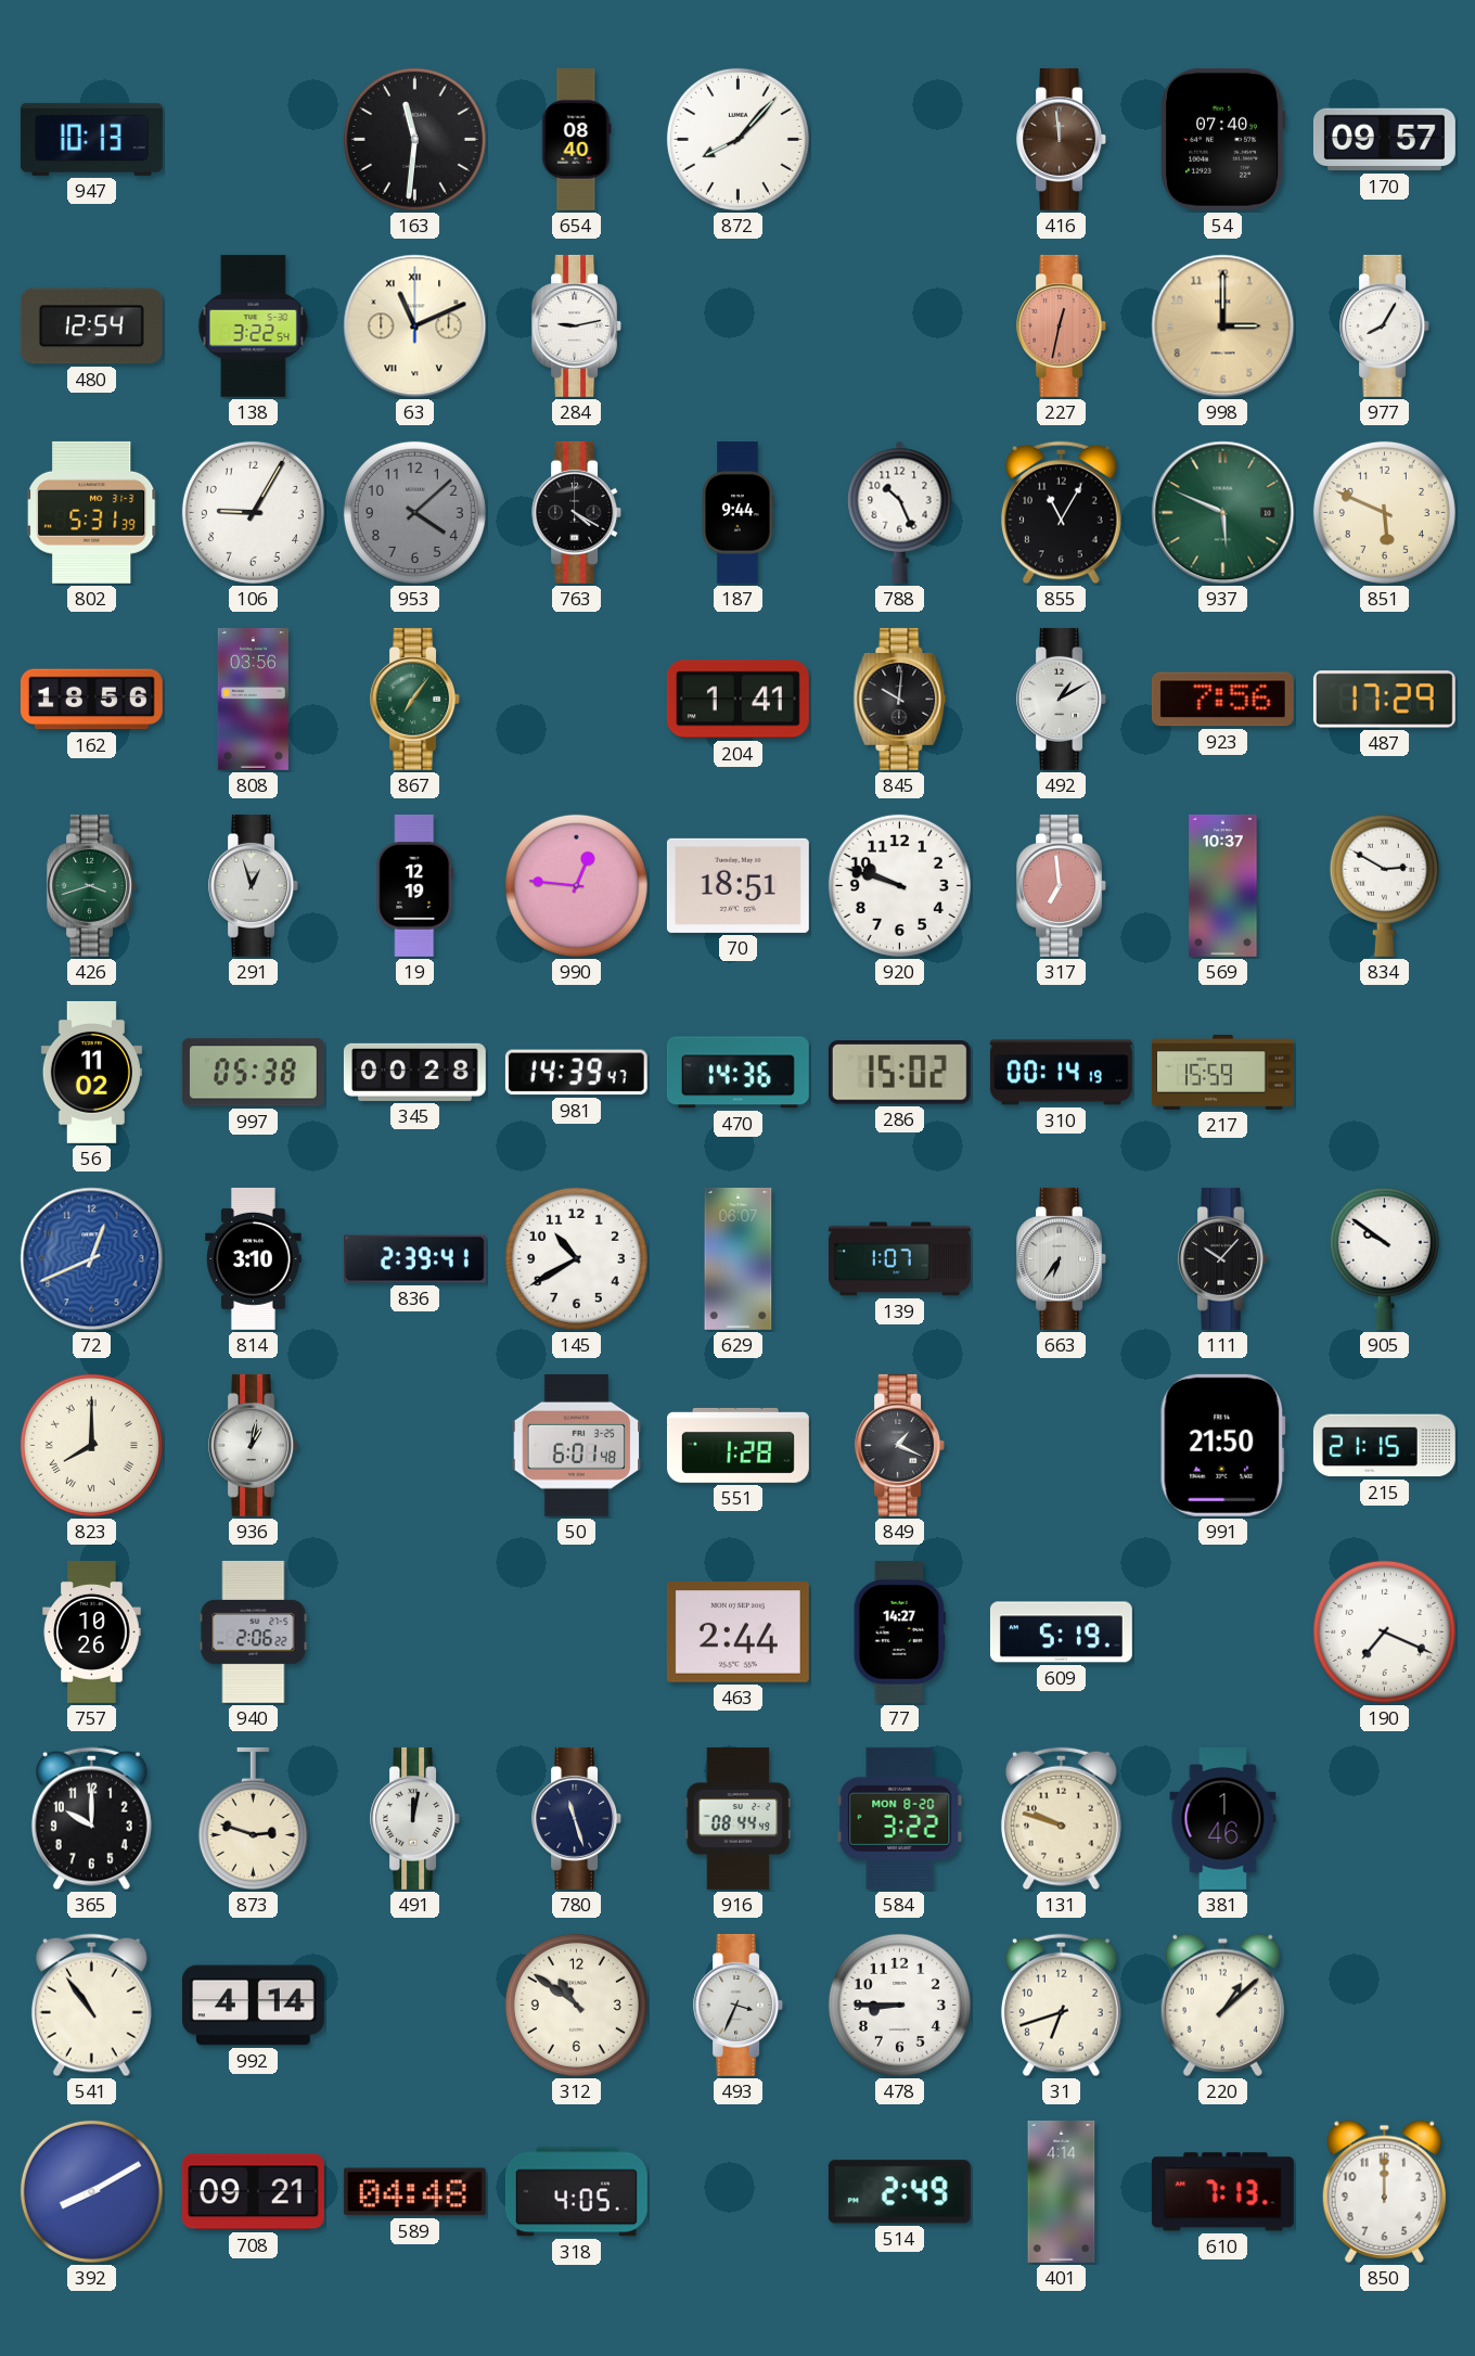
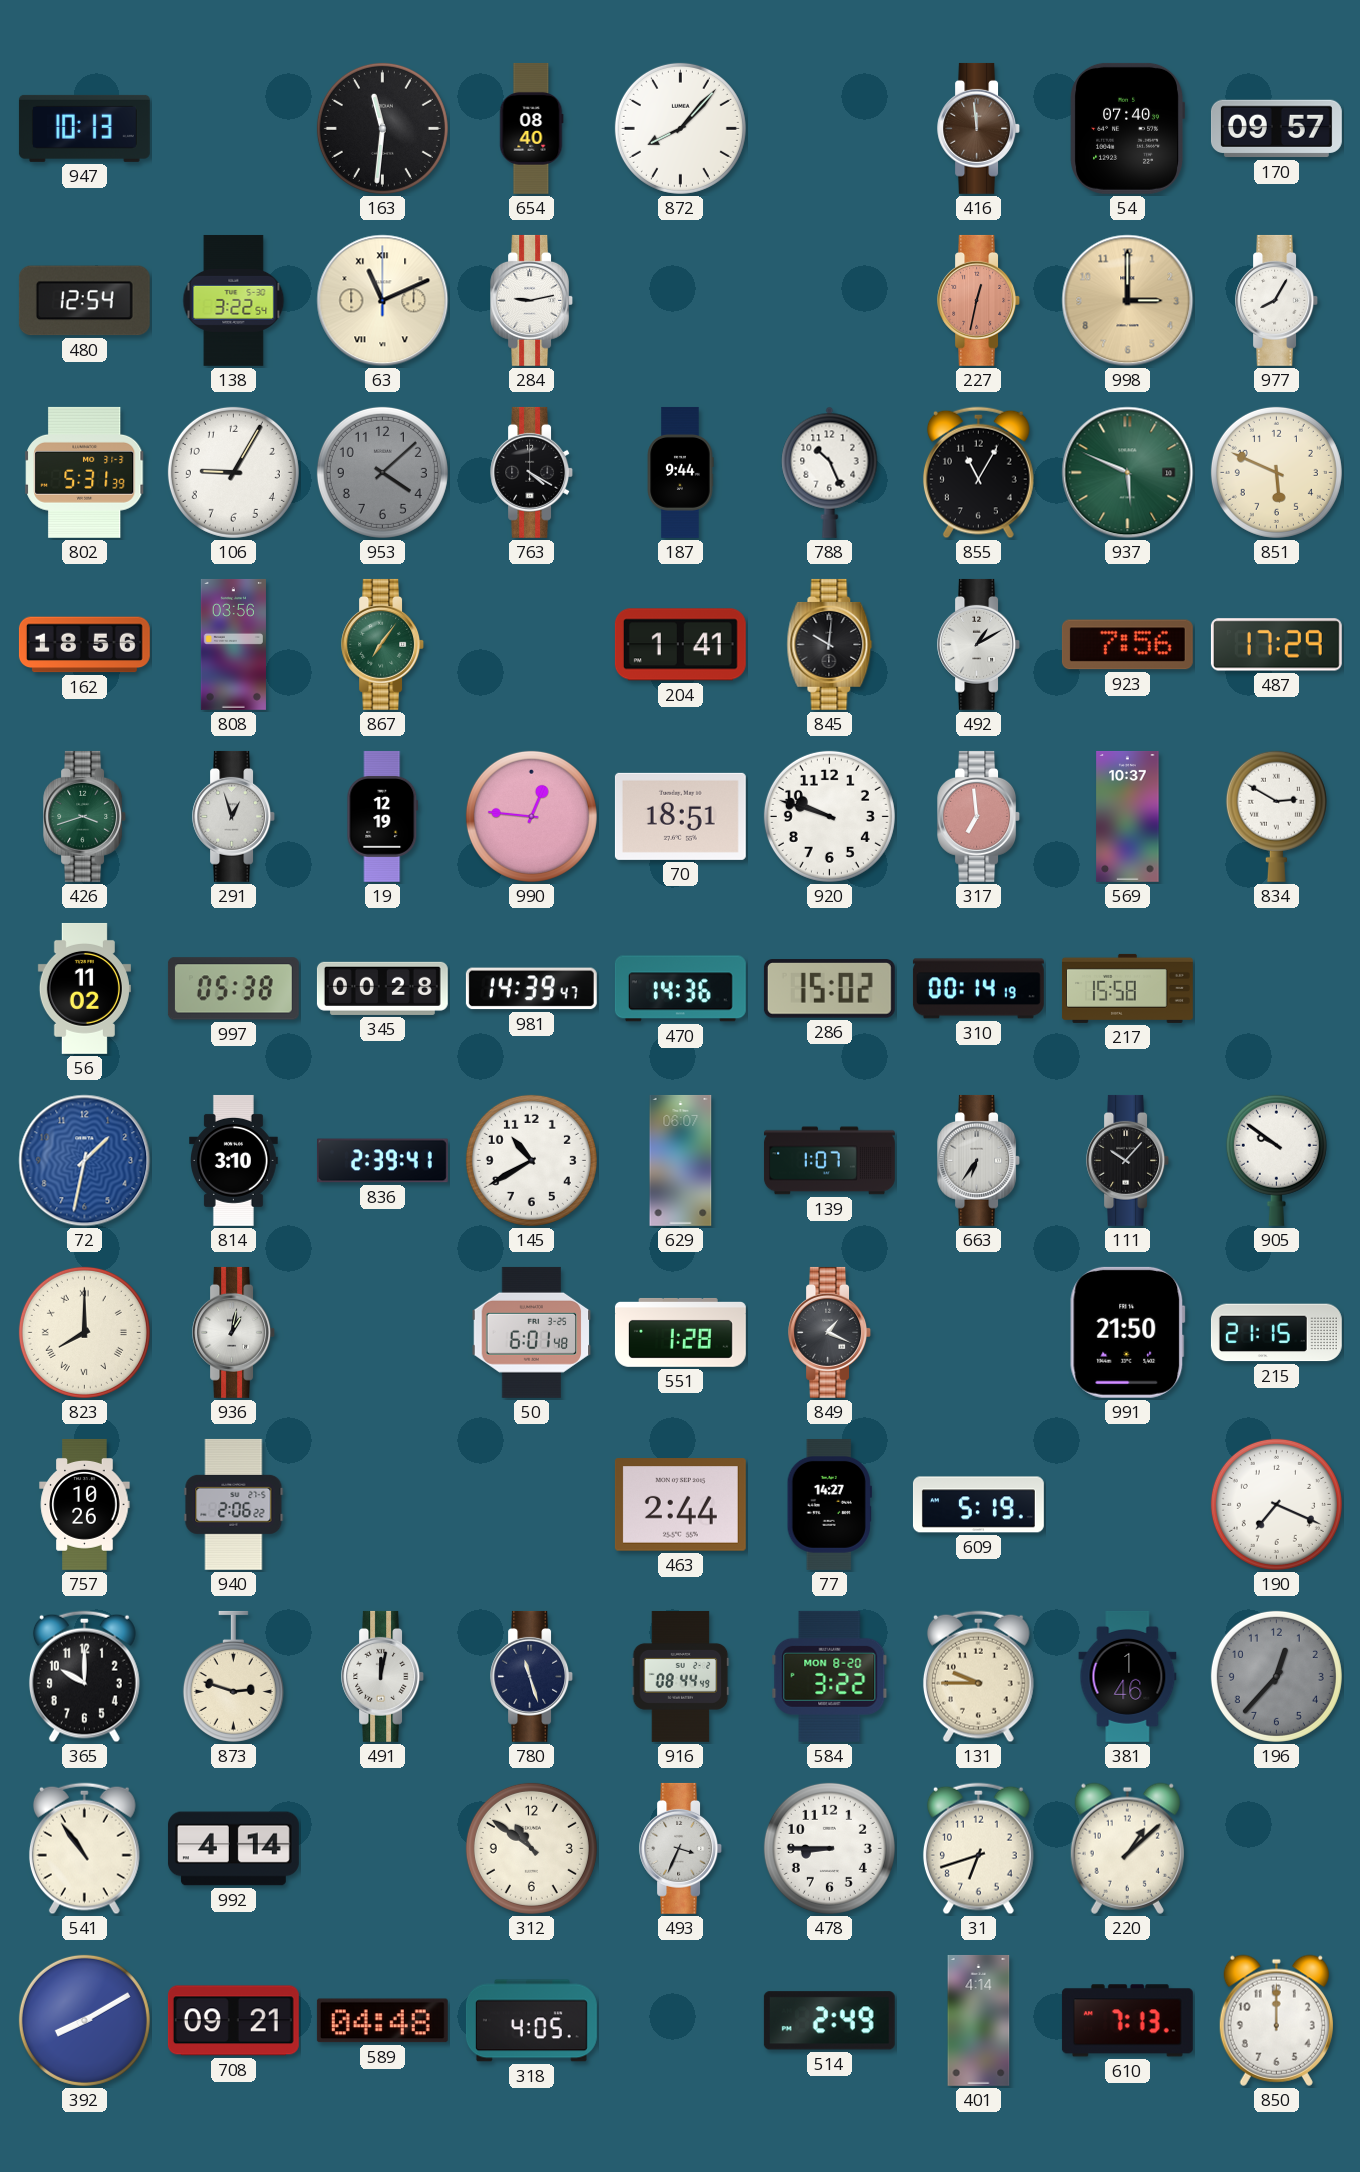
217: 15:59 -> 15:58
72: 12:41 -> 1:32
131: 9:48 -> 9:45
196: none -> 12:37
